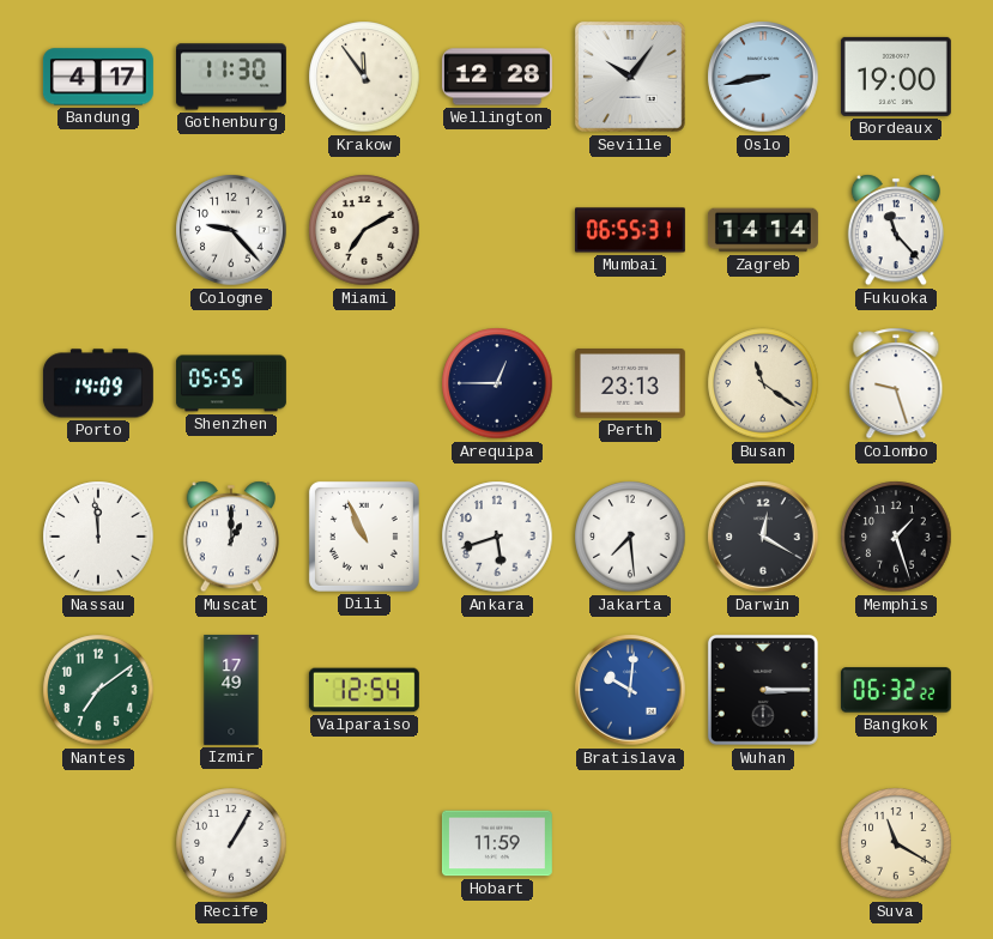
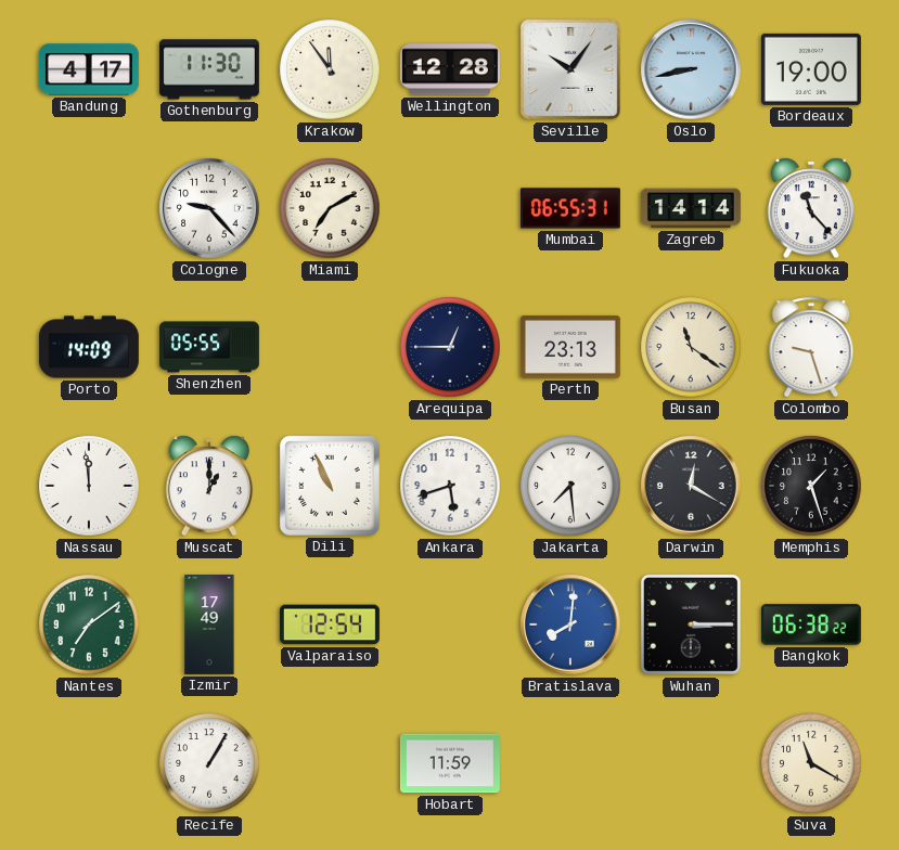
Bratislava: 10:01 -> 8:01
Bangkok: 06:32 -> 06:38
